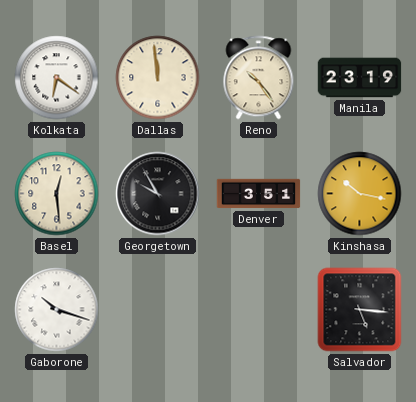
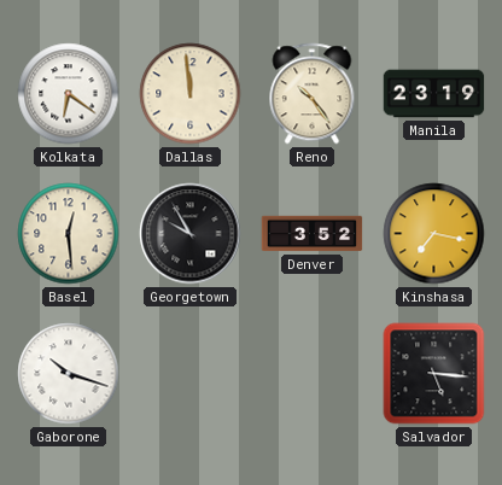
Denver: 3:51 -> 3:52
Kinshasa: 10:17 -> 7:17
